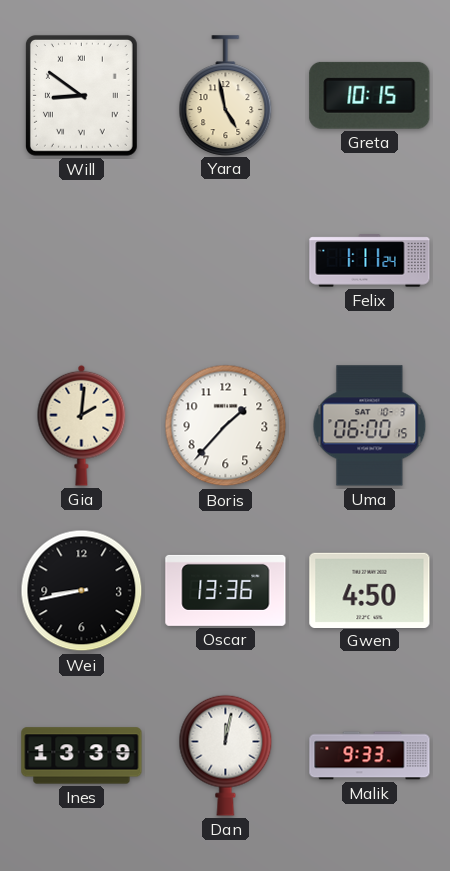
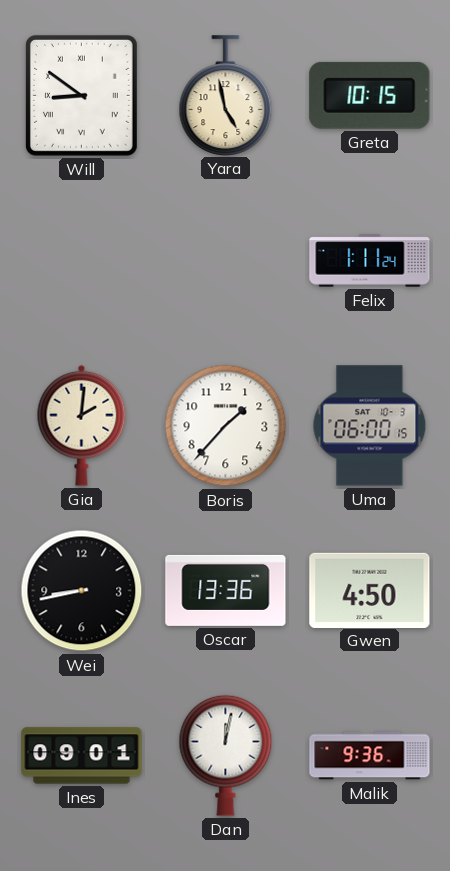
Ines: 13:39 -> 09:01
Malik: 9:33 -> 9:36
